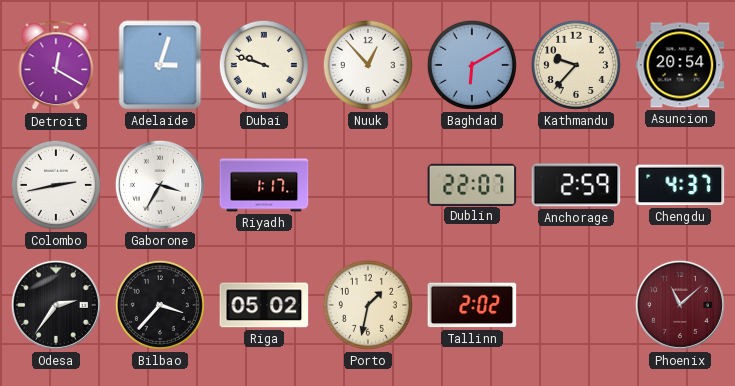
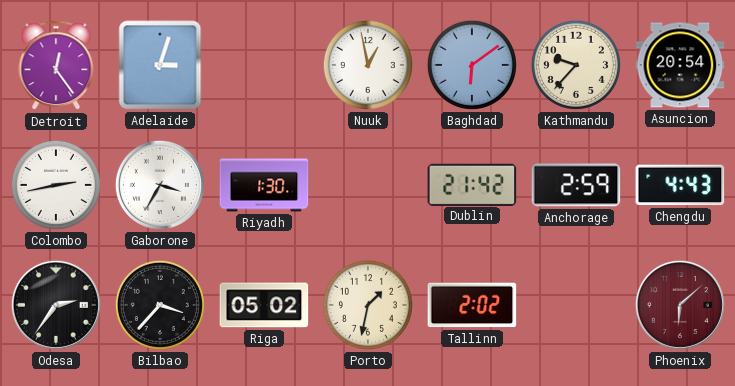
Detroit: 12:20 -> 12:24
Dubai: 9:48 -> none
Nuuk: 12:53 -> 12:58
Baghdad: 6:10 -> 6:09
Riyadh: 1:17 -> 1:30
Dublin: 22:07 -> 21:42
Chengdu: 4:37 -> 4:43
Phoenix: 11:08 -> 6:08
